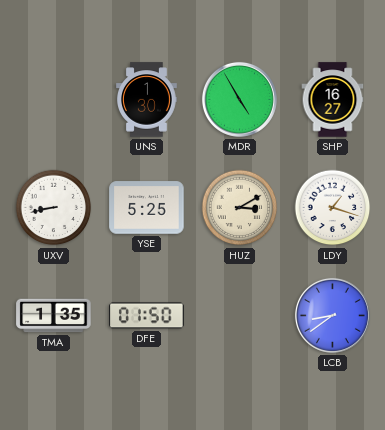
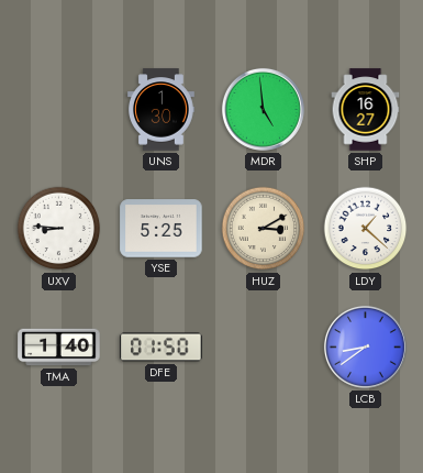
MDR: 4:55 -> 4:59
UXV: 8:43 -> 8:46
LDY: 1:18 -> 1:22
TMA: 1:35 -> 1:40
